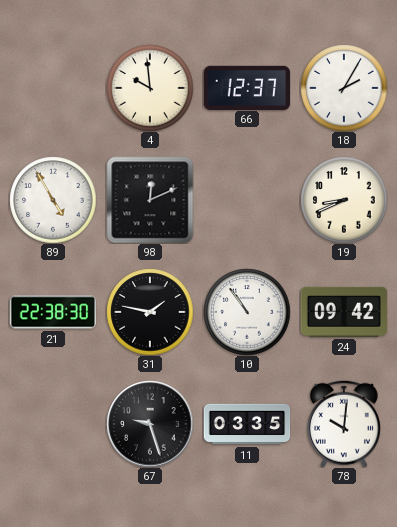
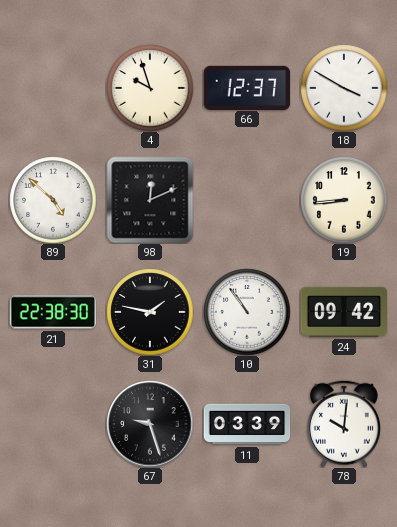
4: 9:59 -> 9:57
18: 2:05 -> 3:50
89: 4:55 -> 4:52
19: 8:41 -> 8:44
11: 03:35 -> 03:39
